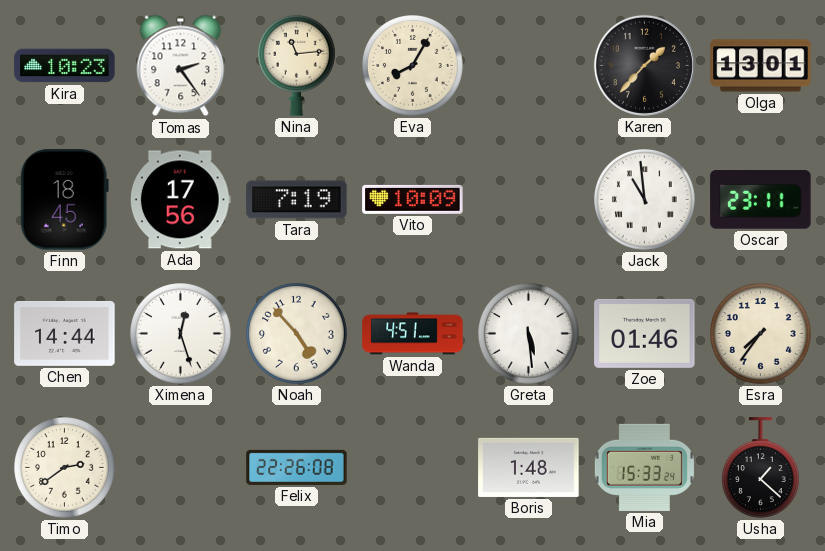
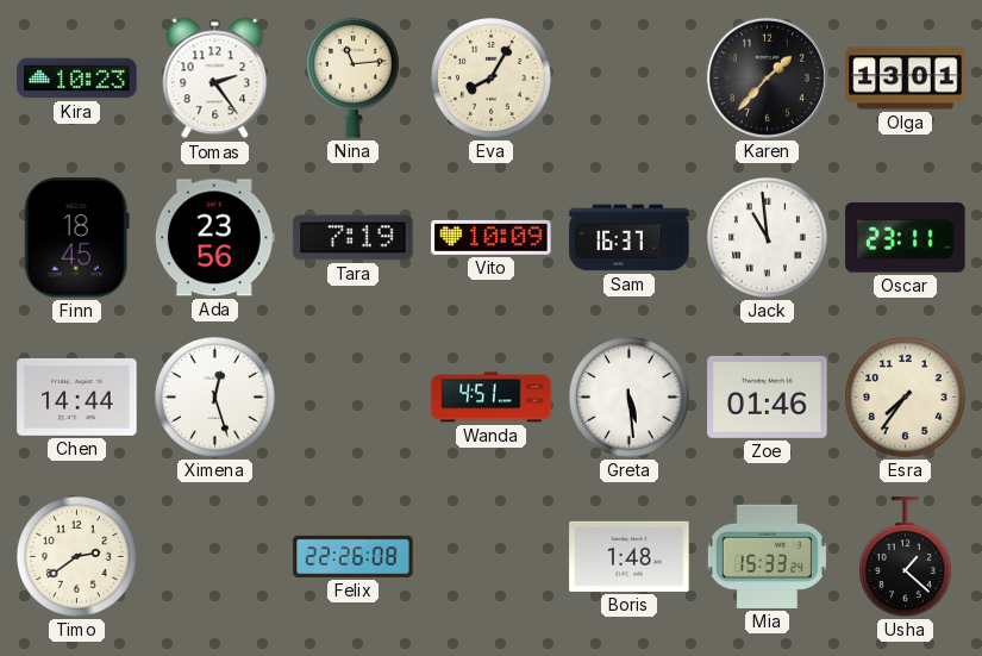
Ada: 17:56 -> 23:56
Sam: none -> 16:37
Noah: 4:53 -> none
